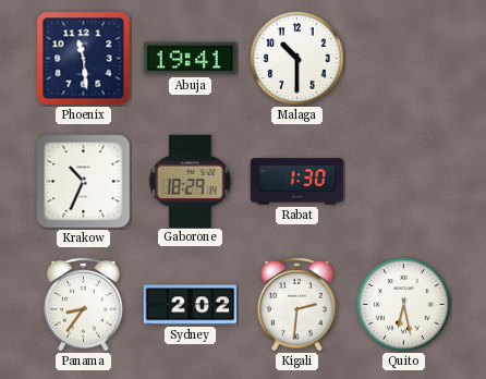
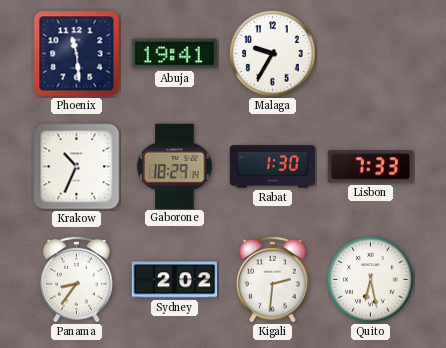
Malaga: 10:30 -> 9:35
Lisbon: none -> 7:33
